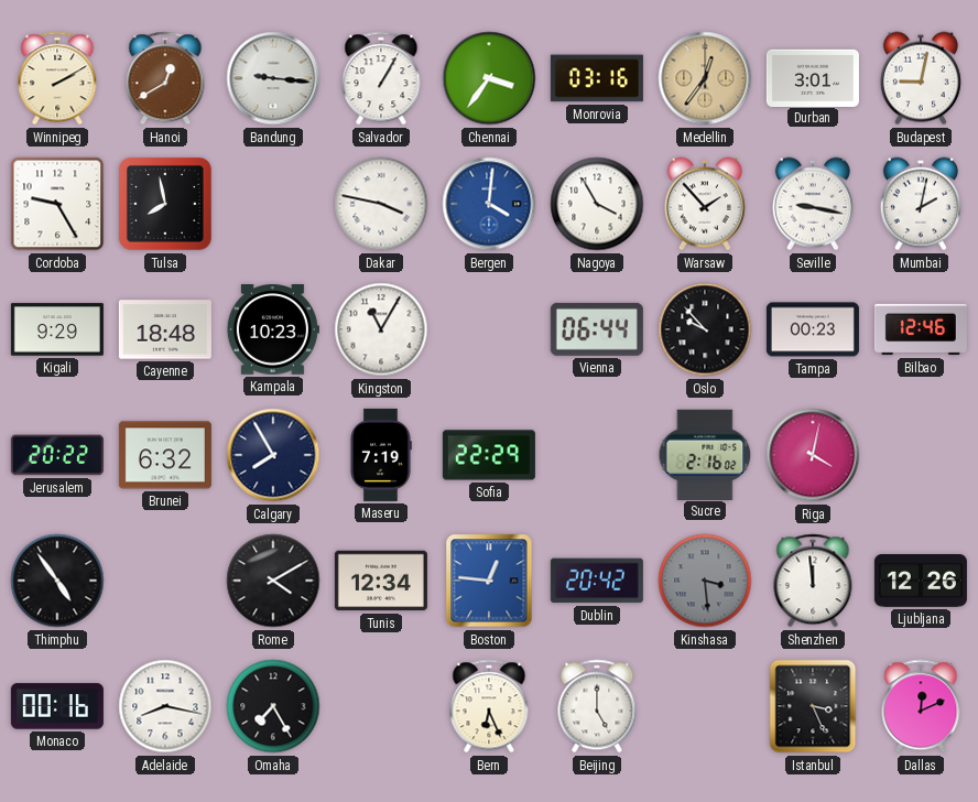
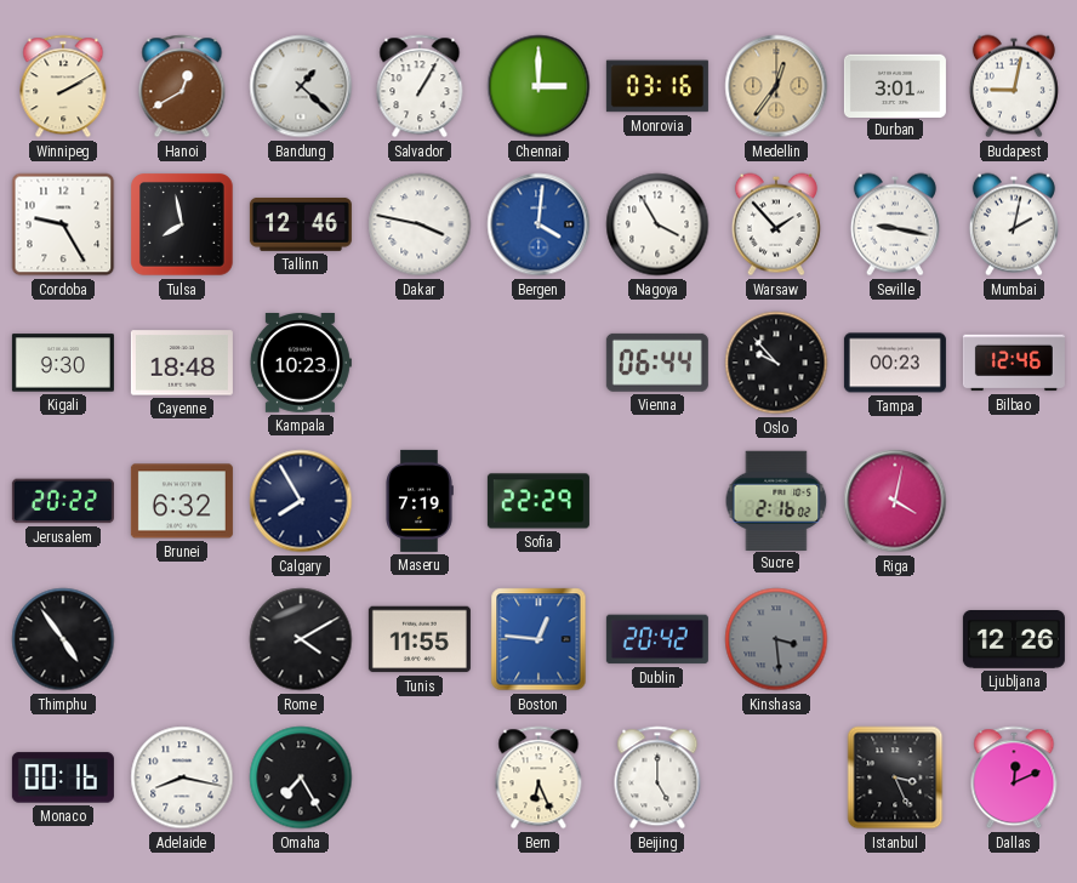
Bandung: 9:16 -> 1:22
Chennai: 3:36 -> 3:00
Tallinn: none -> 12:46
Kigali: 9:29 -> 9:30
Kingston: 11:05 -> none
Tunis: 12:34 -> 11:55
Shenzhen: 11:59 -> none
